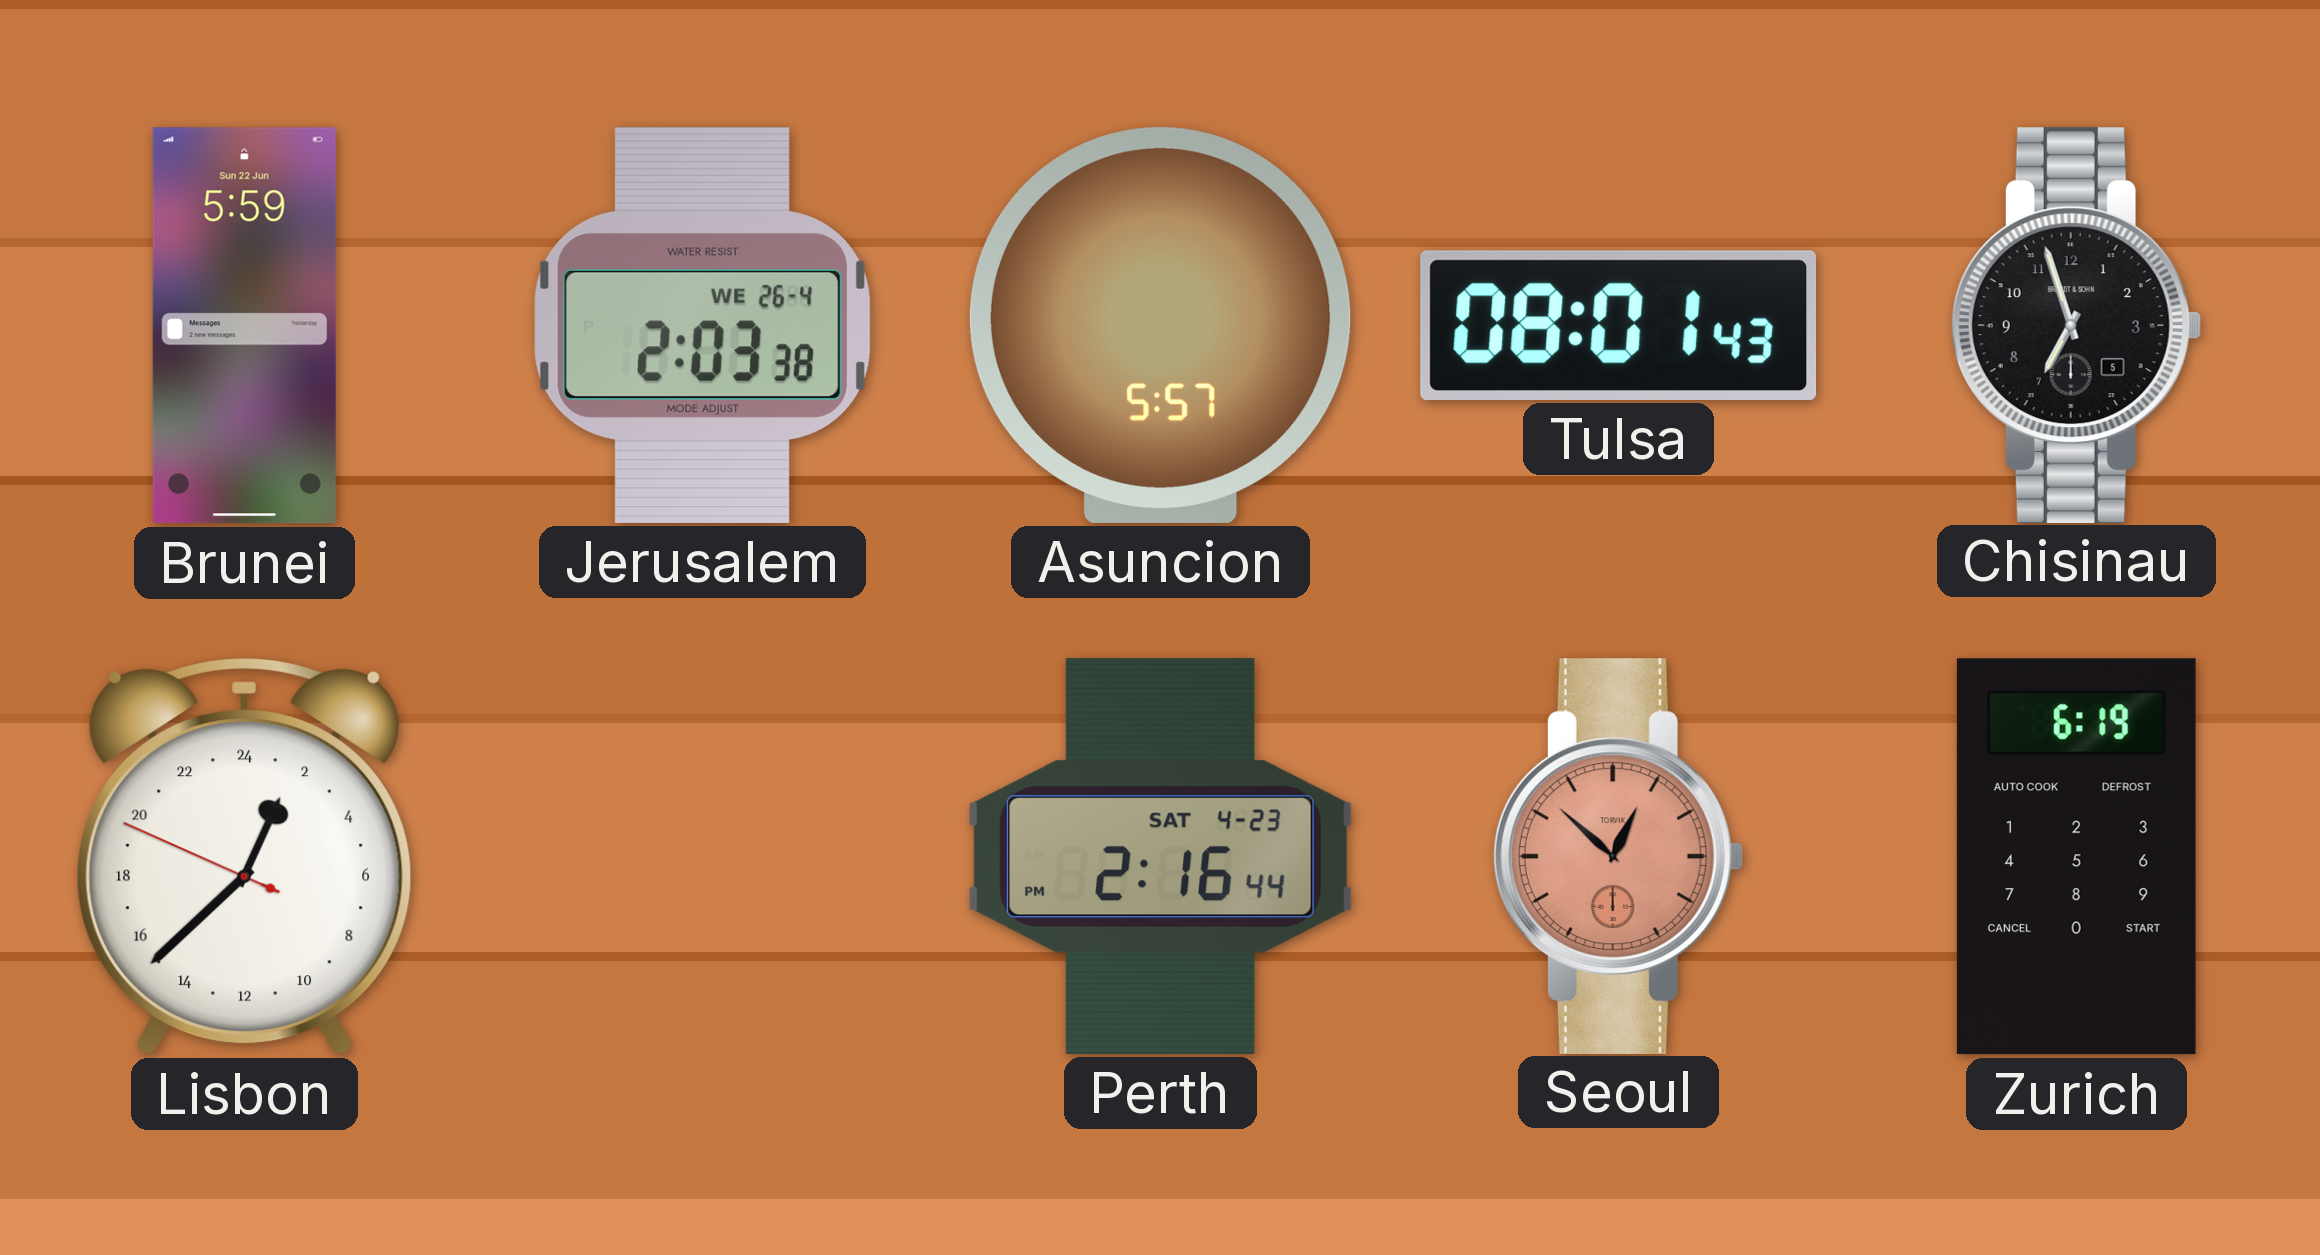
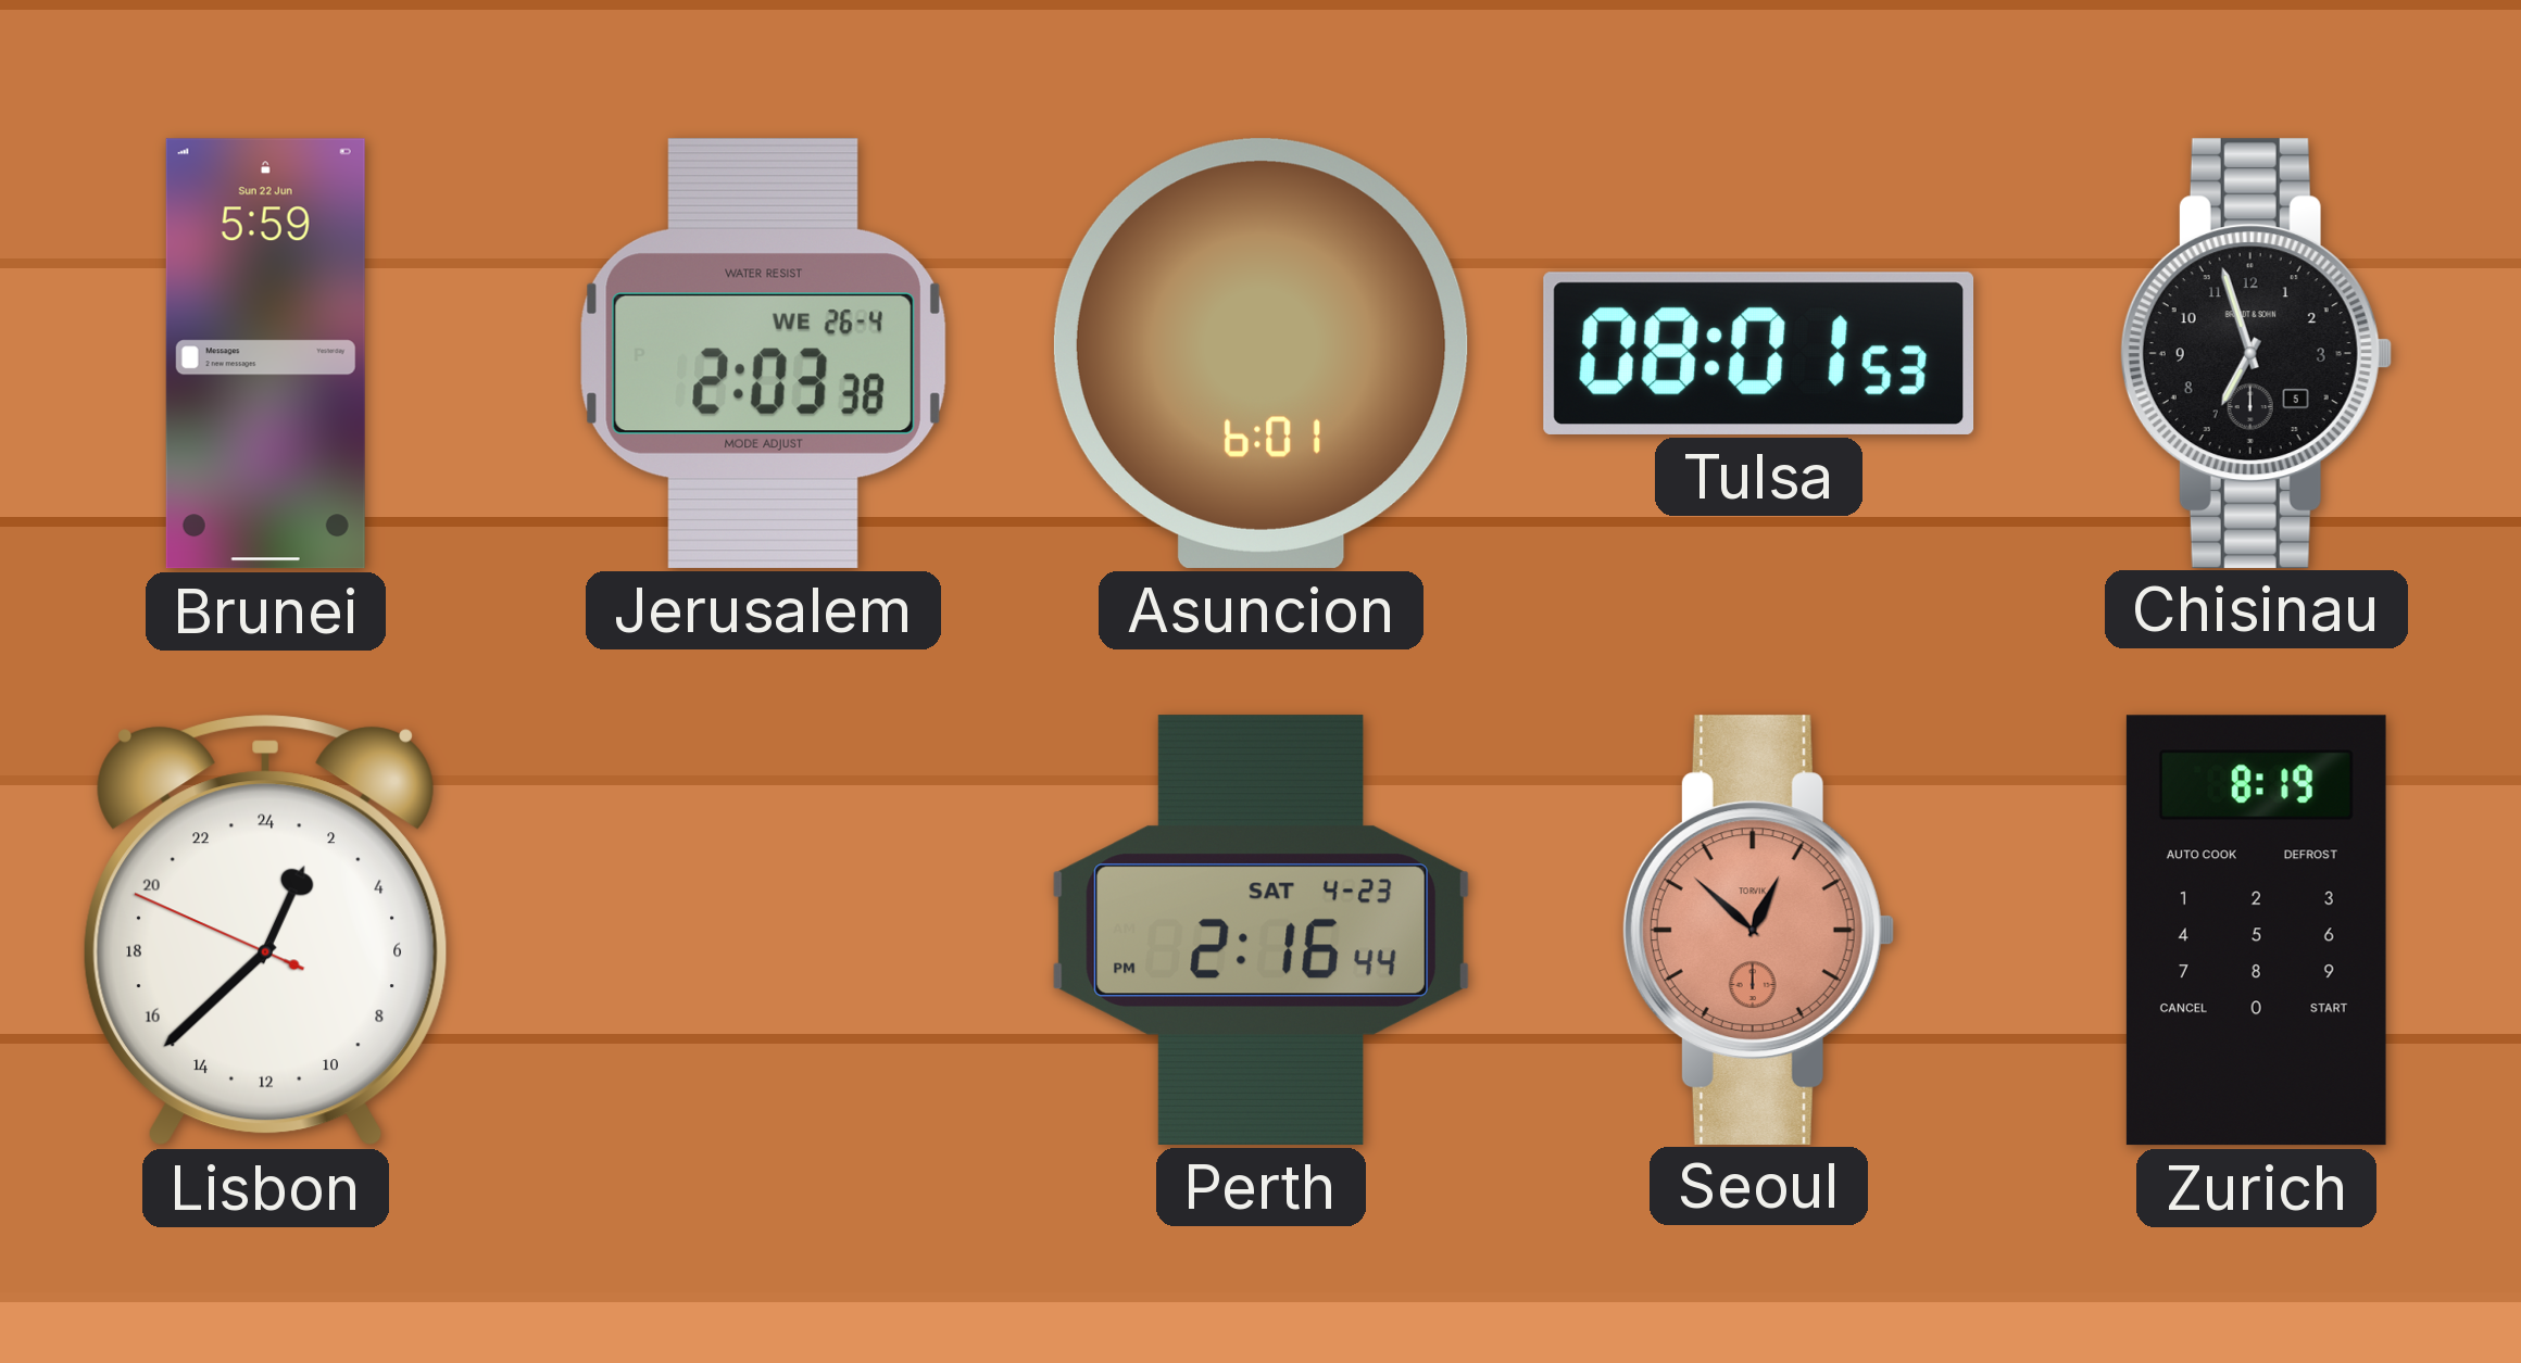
Asuncion: 5:57 -> 6:01
Tulsa: 08:01:43 -> 08:01:53
Zurich: 6:19 -> 8:19
